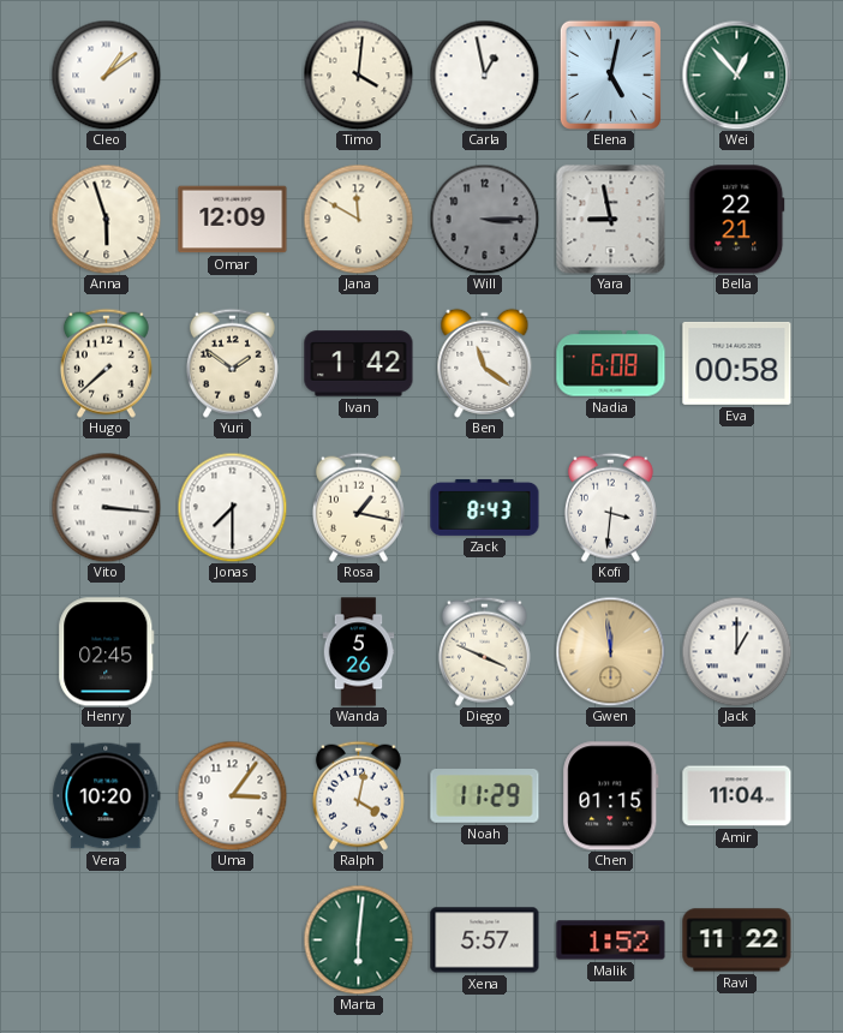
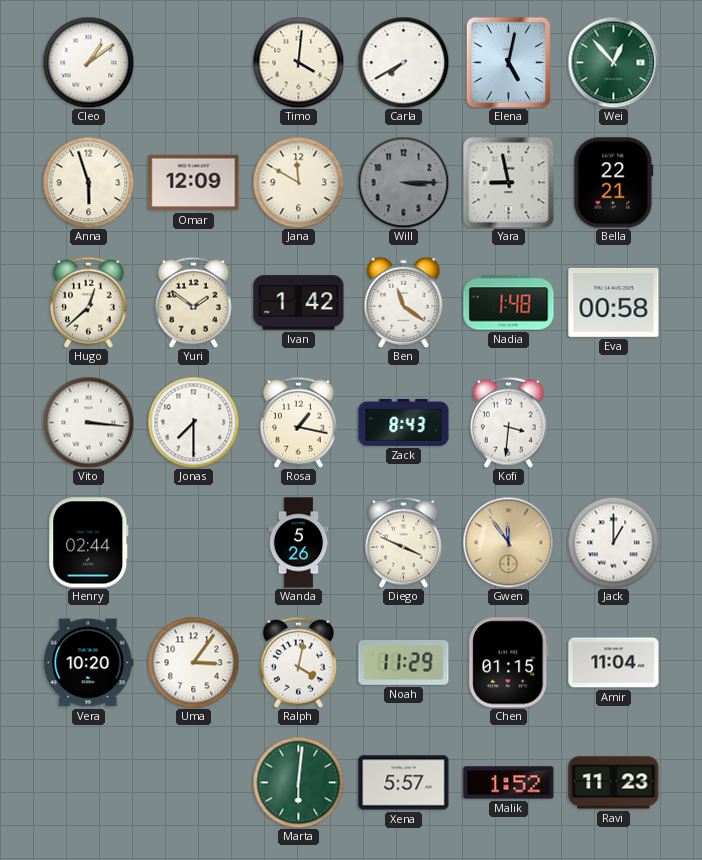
Carla: 12:58 -> 7:40
Hugo: 7:38 -> 12:38
Nadia: 6:08 -> 1:48
Henry: 02:45 -> 02:44
Gwen: 11:59 -> 11:54
Ravi: 11:22 -> 11:23
